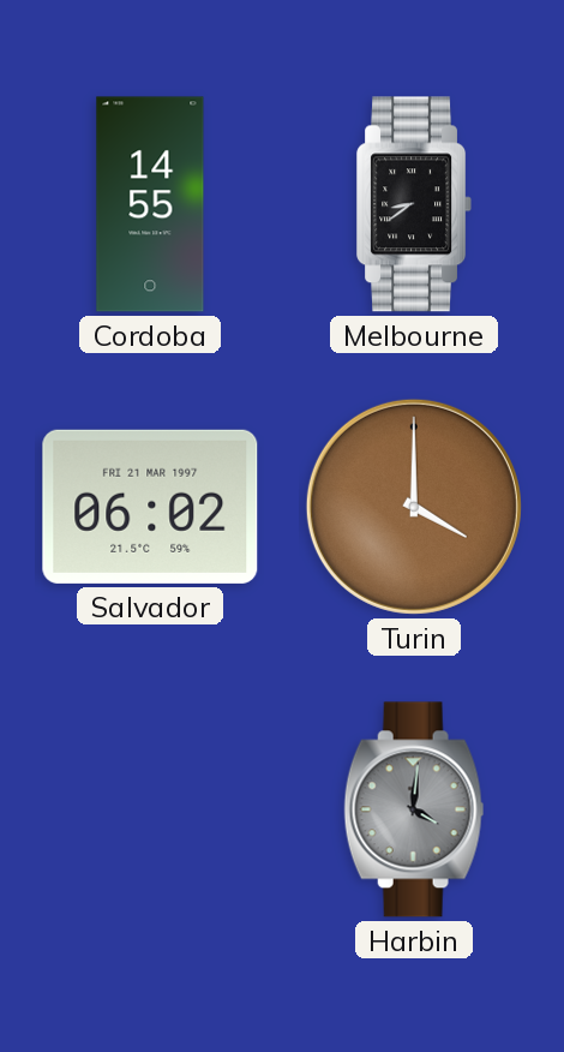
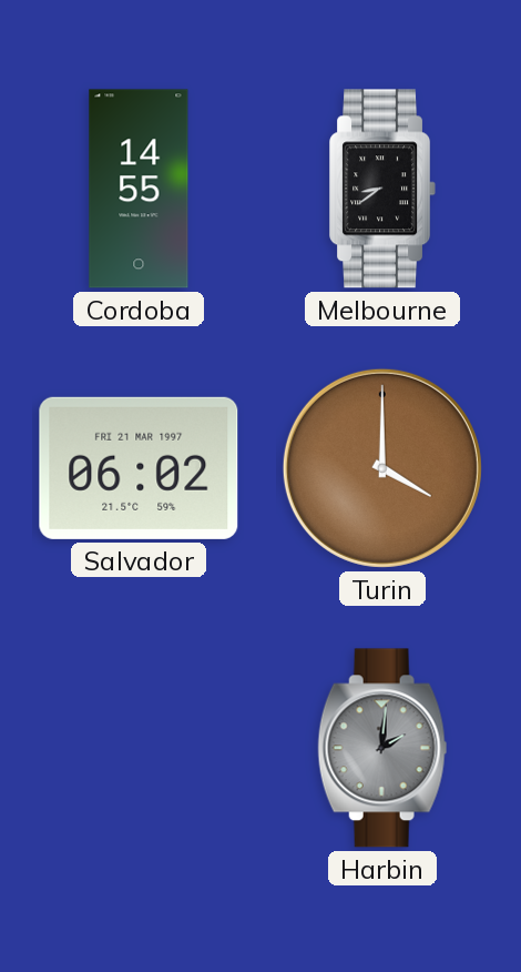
Harbin: 4:01 -> 2:01
